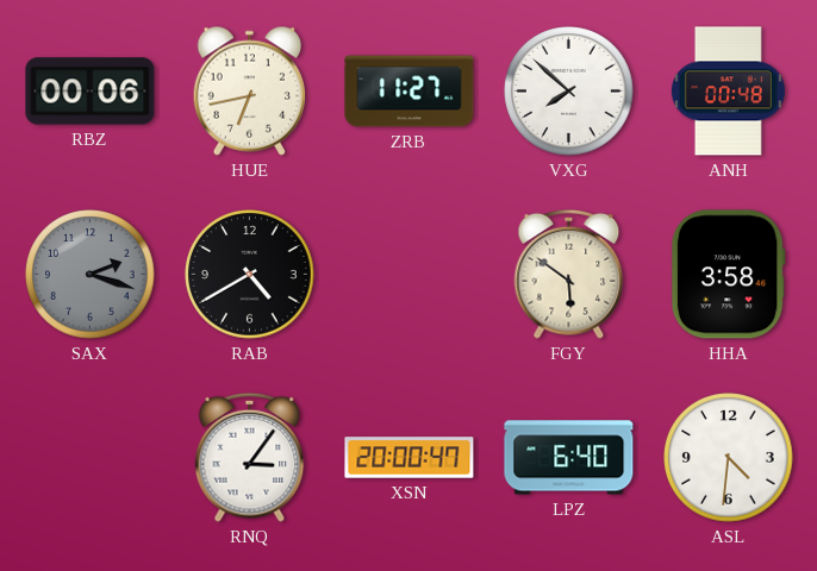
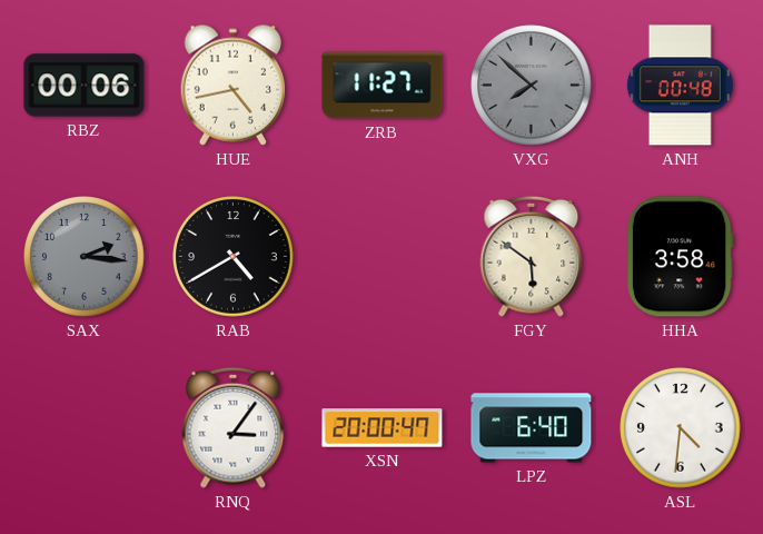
HUE: 6:43 -> 4:43
VXG dial: white -> grey
SAX: 2:18 -> 2:16
